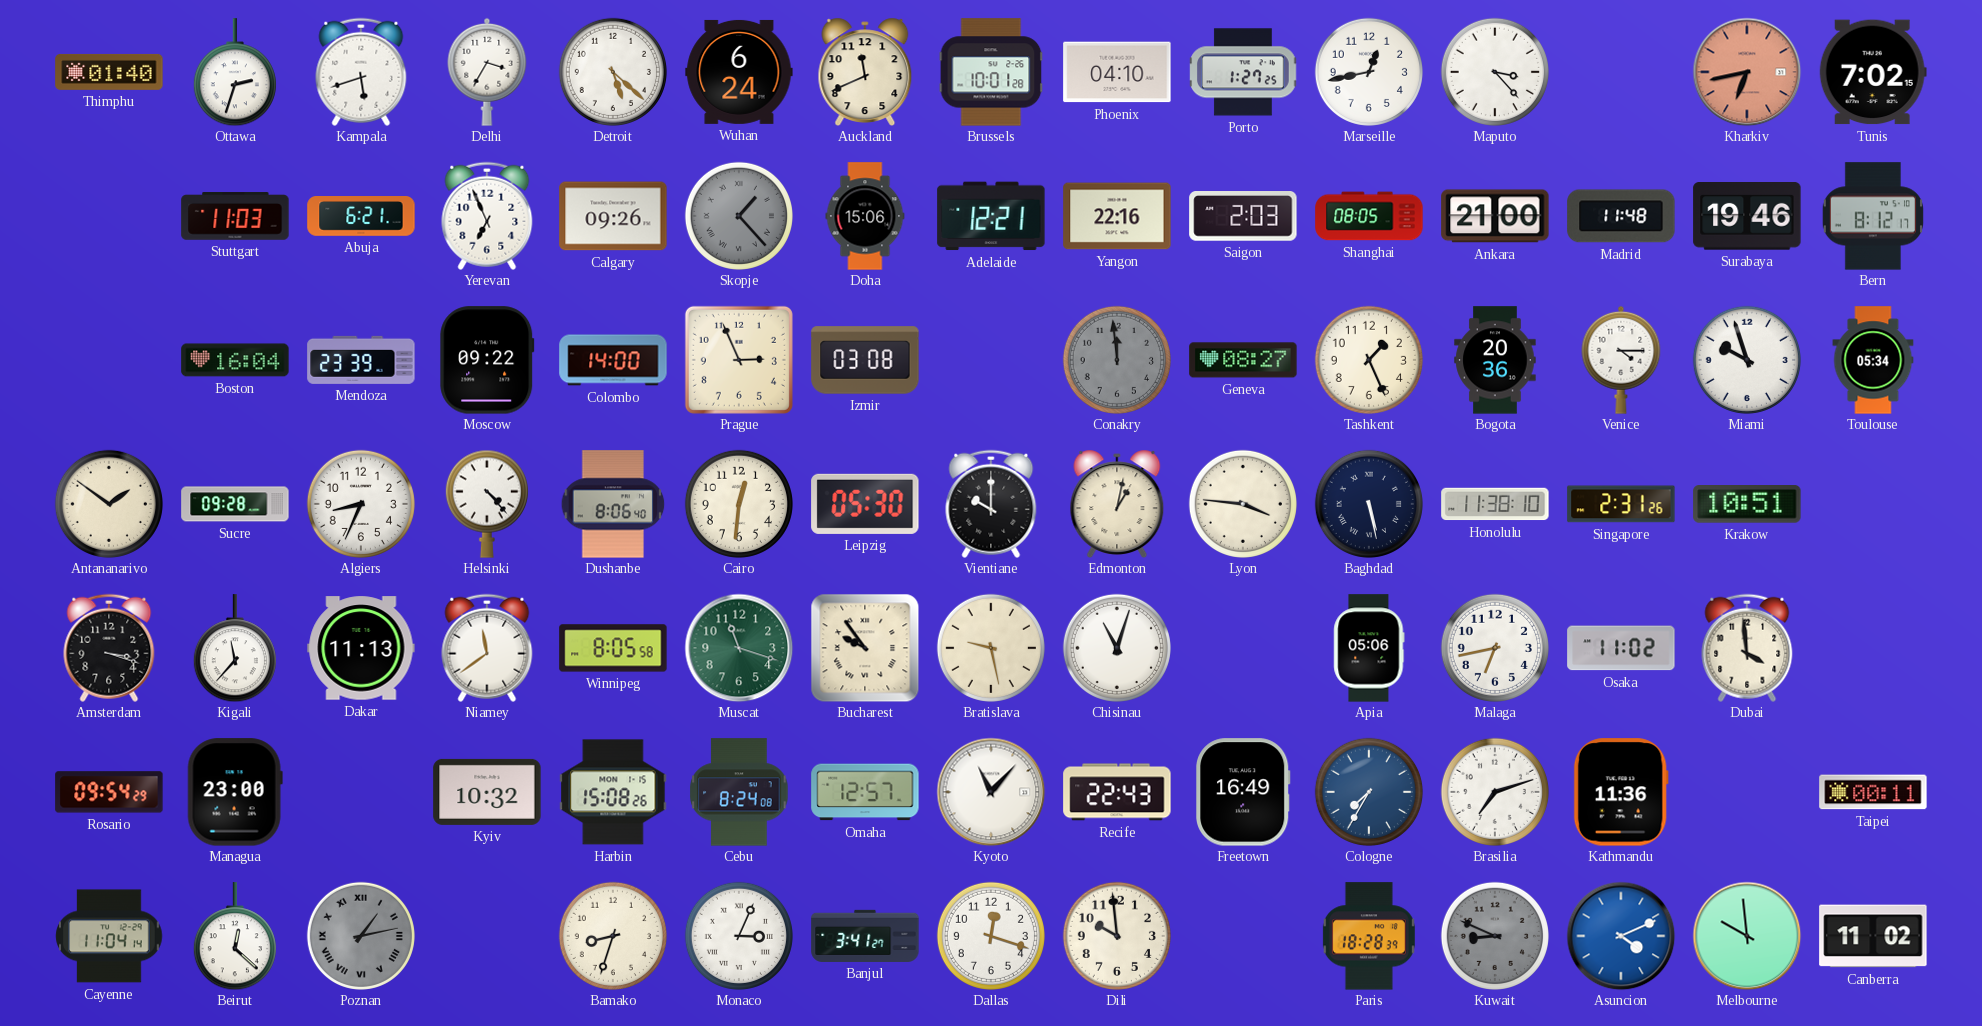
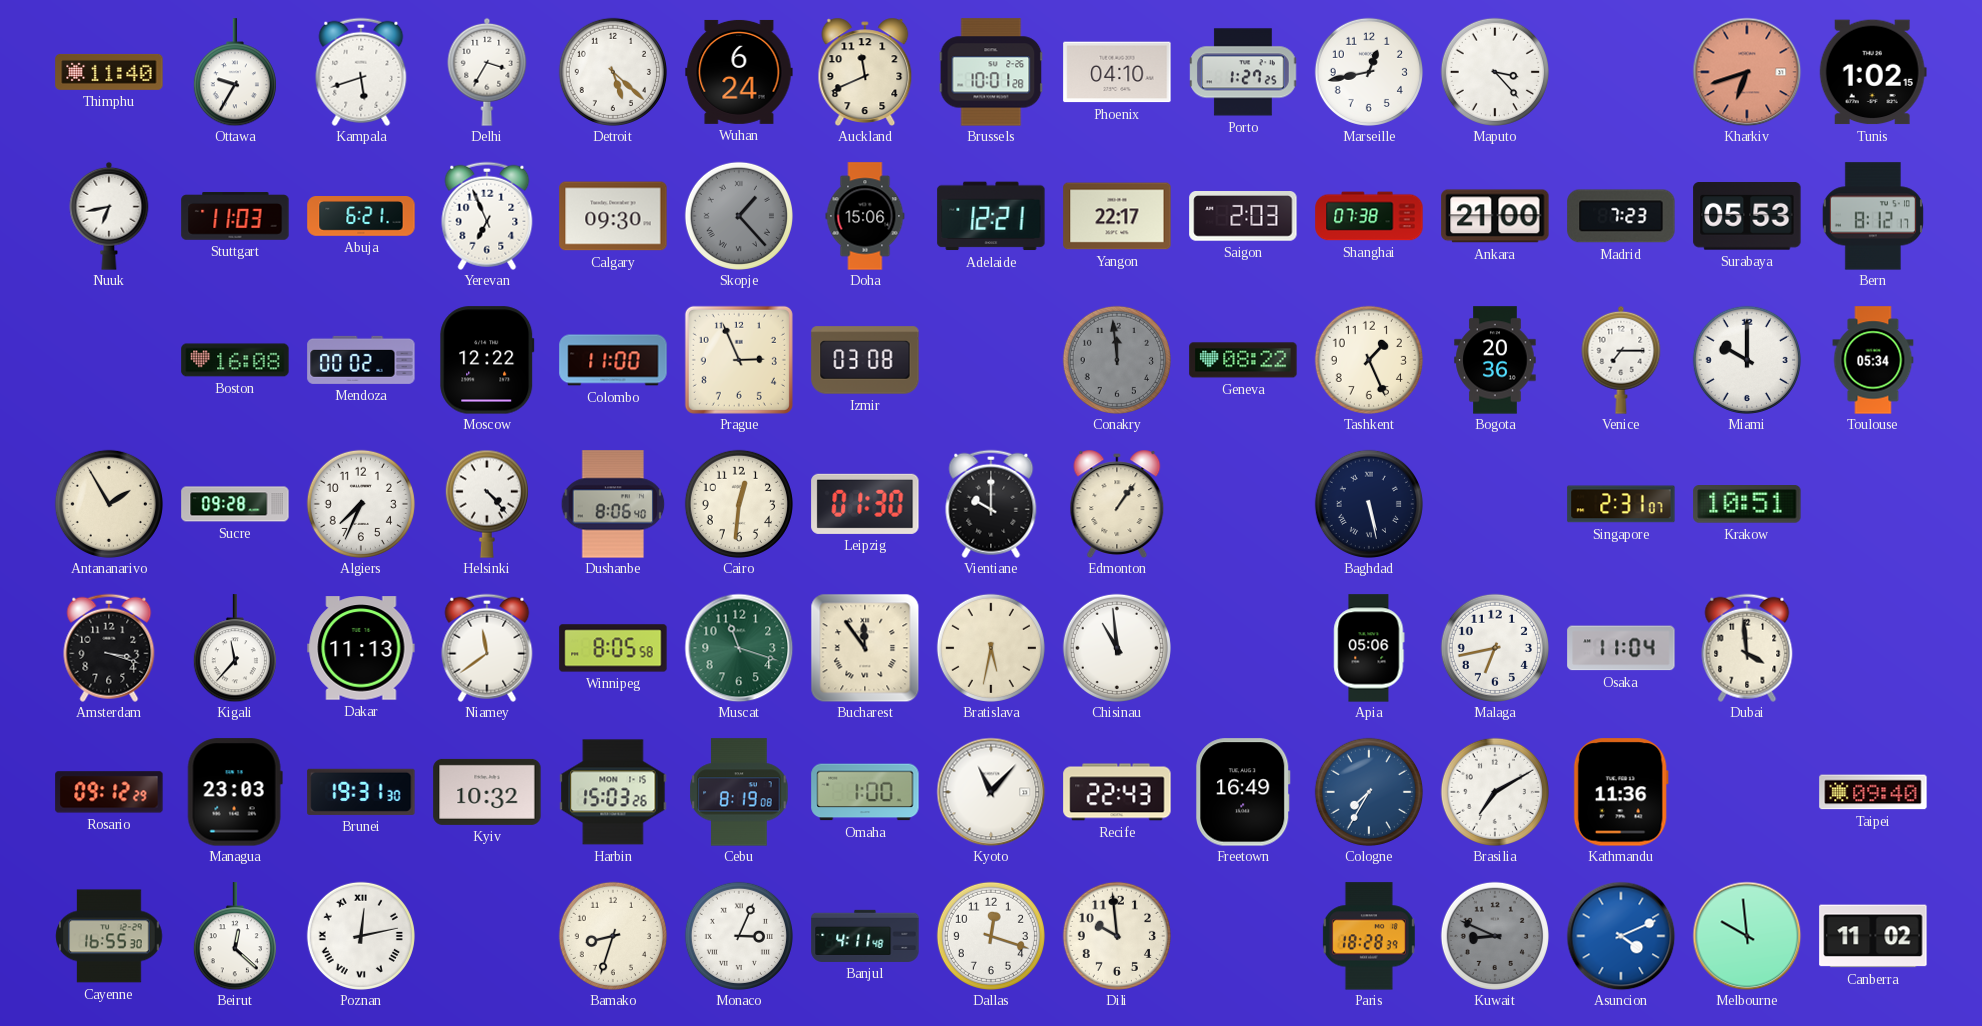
Thimphu: 01:40 -> 11:40
Ottawa: 2:33 -> 9:35
Kharkiv: 6:43 -> 6:42
Tunis: 7:02 -> 1:02
Nuuk: none -> 6:43
Calgary: 09:26 -> 09:30
Yangon: 22:16 -> 22:17
Shanghai: 08:05 -> 07:38
Madrid: 11:48 -> 7:23
Surabaya: 19:46 -> 05:53
Boston: 16:04 -> 16:08
Mendoza: 23:39 -> 00:02
Moscow: 09:22 -> 12:22
Colombo: 14:00 -> 11:00
Geneva: 08:27 -> 08:22
Venice: 4:15 -> 7:15
Miami: 9:57 -> 10:00
Antananarivo: 1:51 -> 1:55
Algiers: 8:34 -> 7:34
Leipzig: 05:30 -> 01:30
Edmonton: 1:02 -> 1:06
Lyon: 3:46 -> none
Honolulu: 11:38 -> none
Singapore: 2:31:26 -> 2:31:07
Bucharest: 9:54 -> 11:54
Bratislava: 9:28 -> 5:32
Chisinau: 11:03 -> 10:59
Osaka: 11:02 -> 11:04
Rosario: 09:54 -> 09:12
Managua: 23:00 -> 23:03
Brunei: none -> 19:31
Harbin: 15:08 -> 15:03
Cebu: 8:24 -> 8:19
Omaha: 12:57 -> 1:00
Brasilia: 7:12 -> 7:10
Taipei: 00:11 -> 09:40
Cayenne: 11:04 -> 16:55
Poznan: 1:13 -> 12:13
Poznan dial: grey -> white
Banjul: 3:41 -> 4:11
